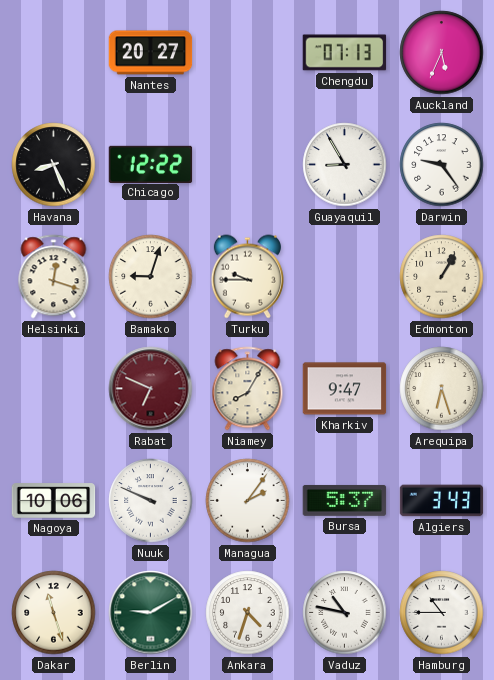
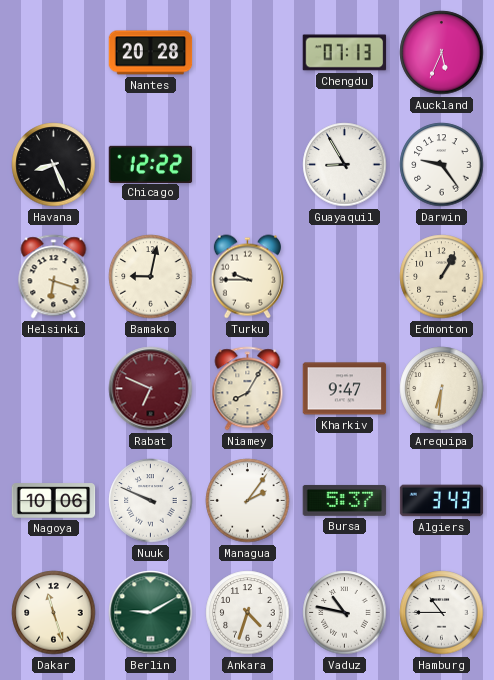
Nantes: 20:27 -> 20:28
Helsinki: 12:18 -> 6:18
Bamako: 9:03 -> 9:02
Arequipa: 6:27 -> 6:31
